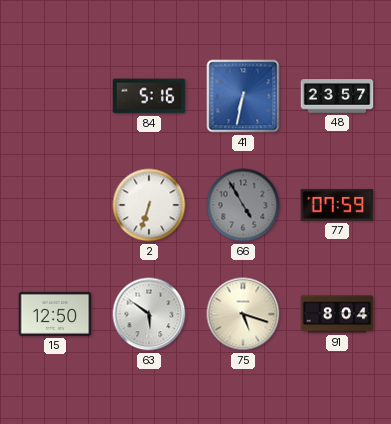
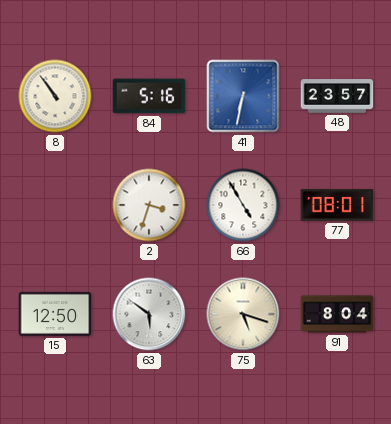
8: none -> 10:54
2: 6:33 -> 3:33
66 dial: grey -> white
77: 07:59 -> 08:01
